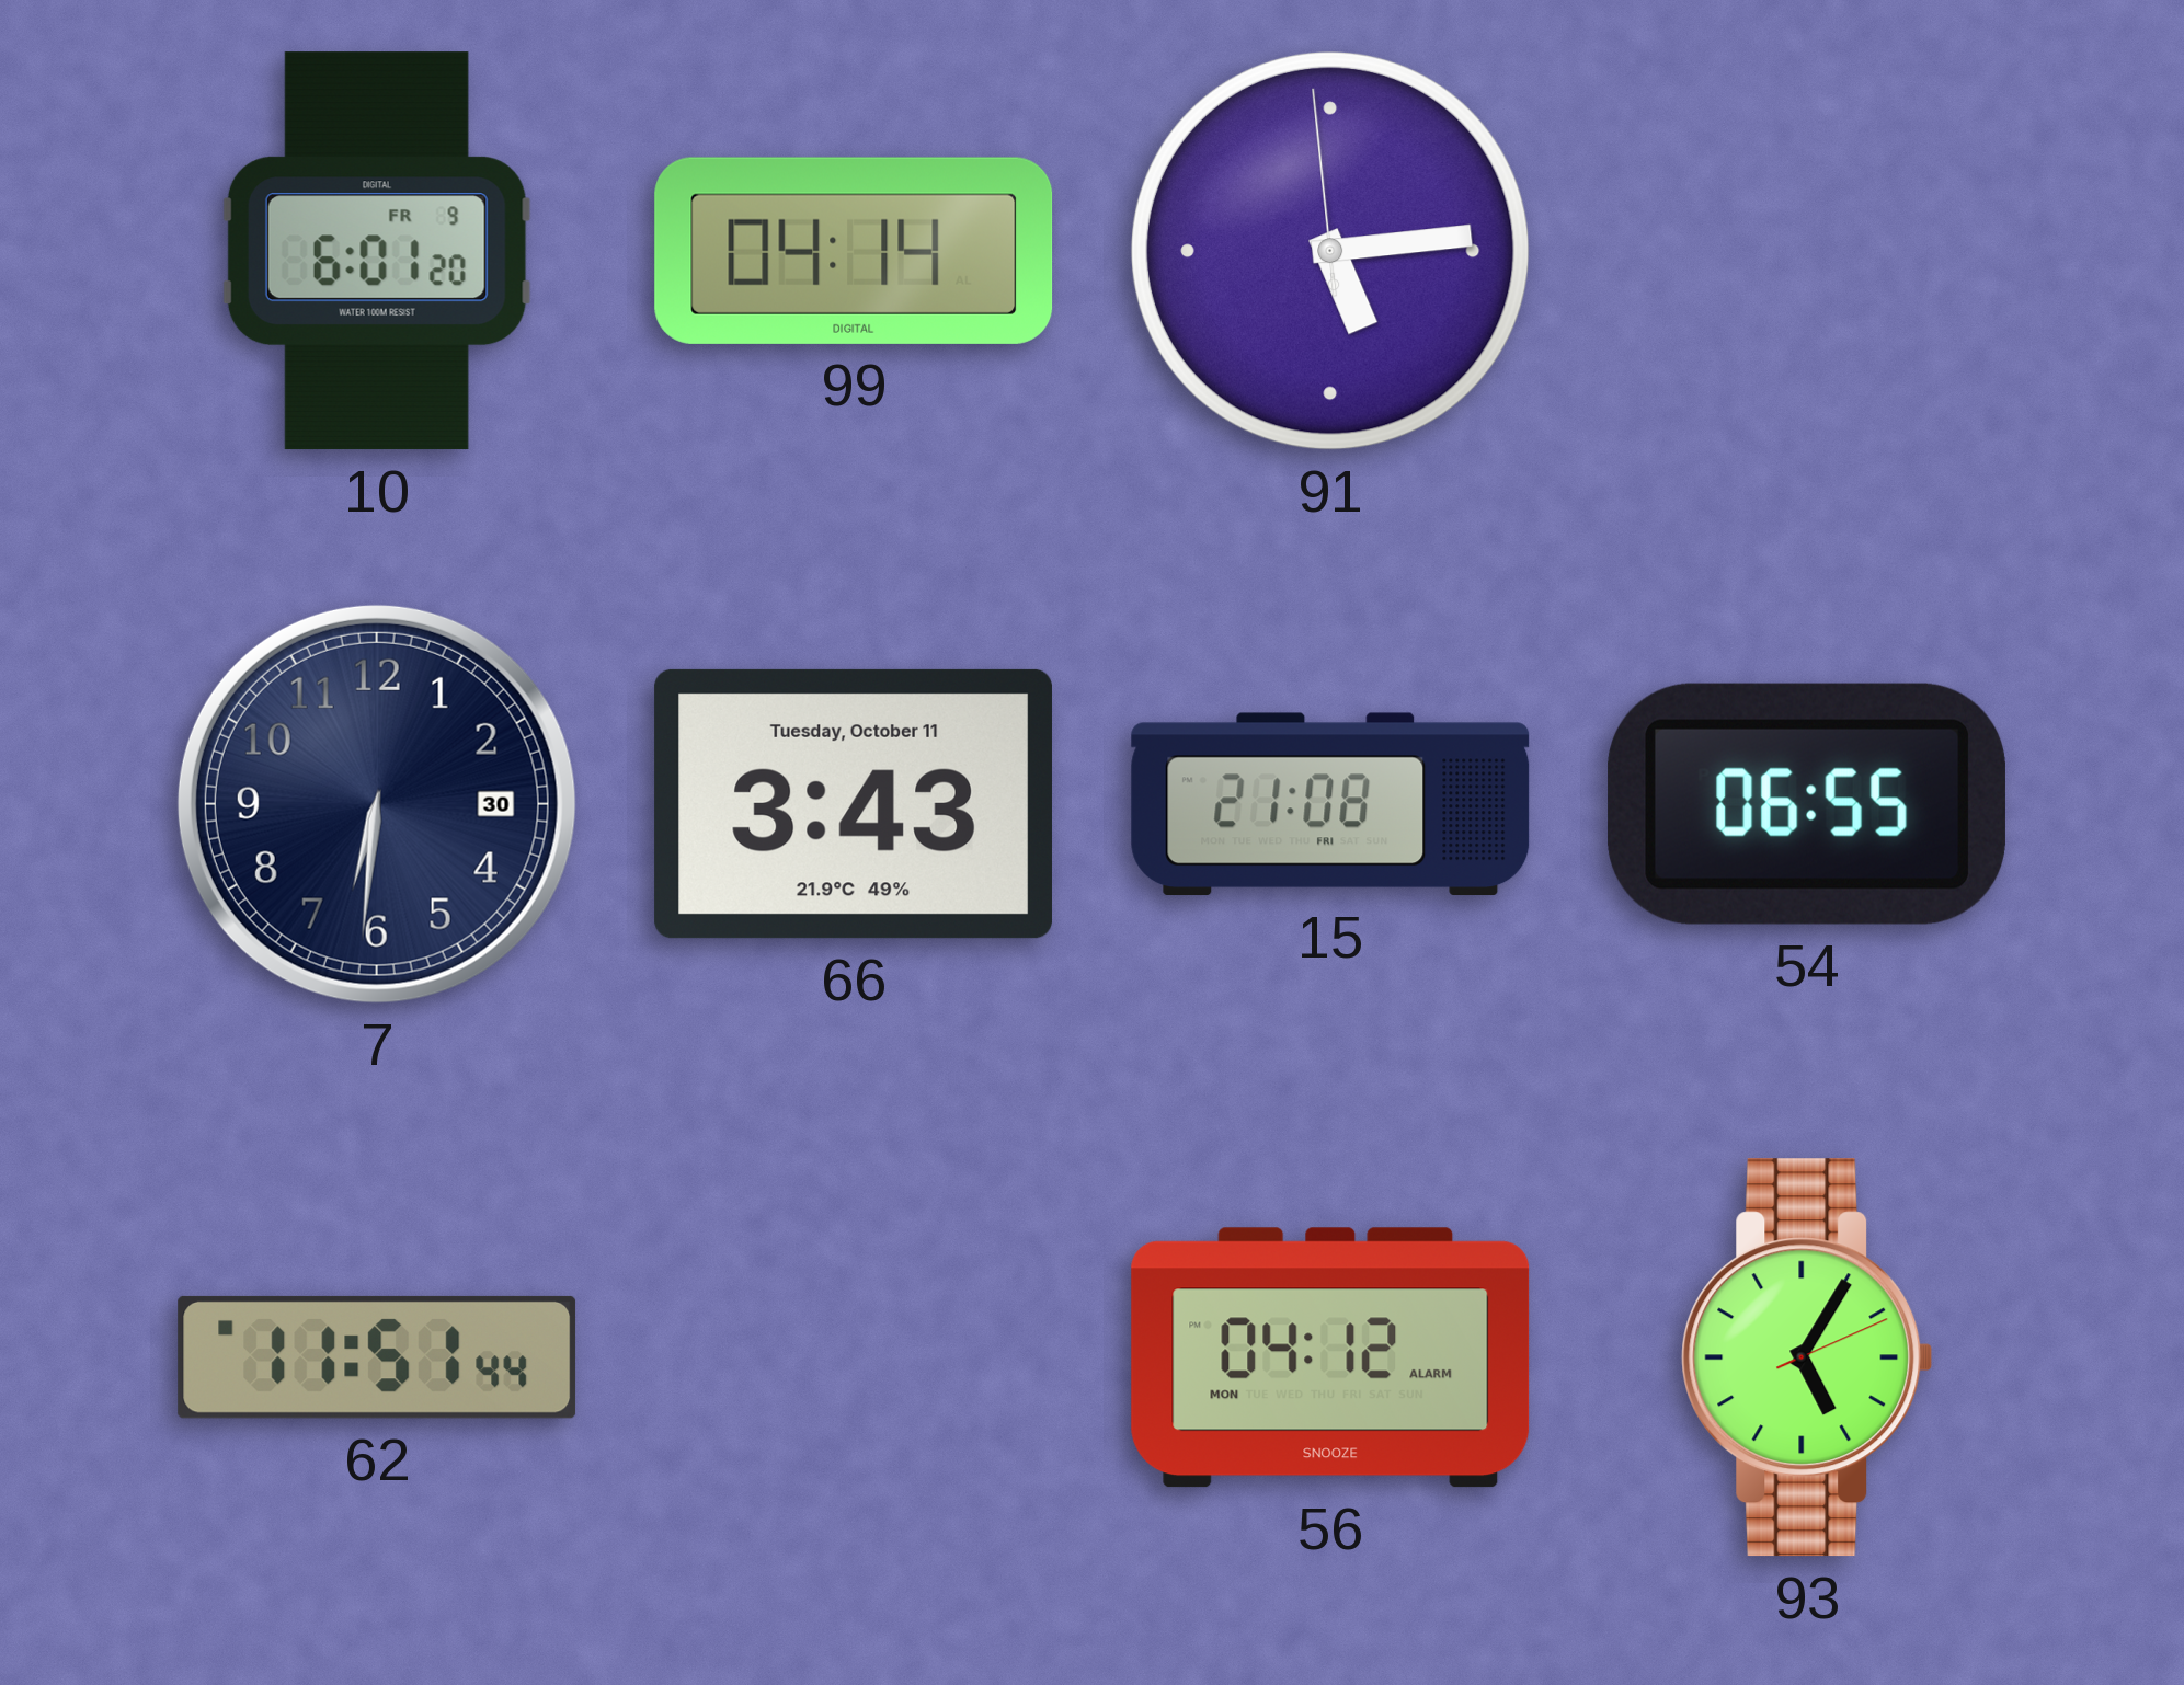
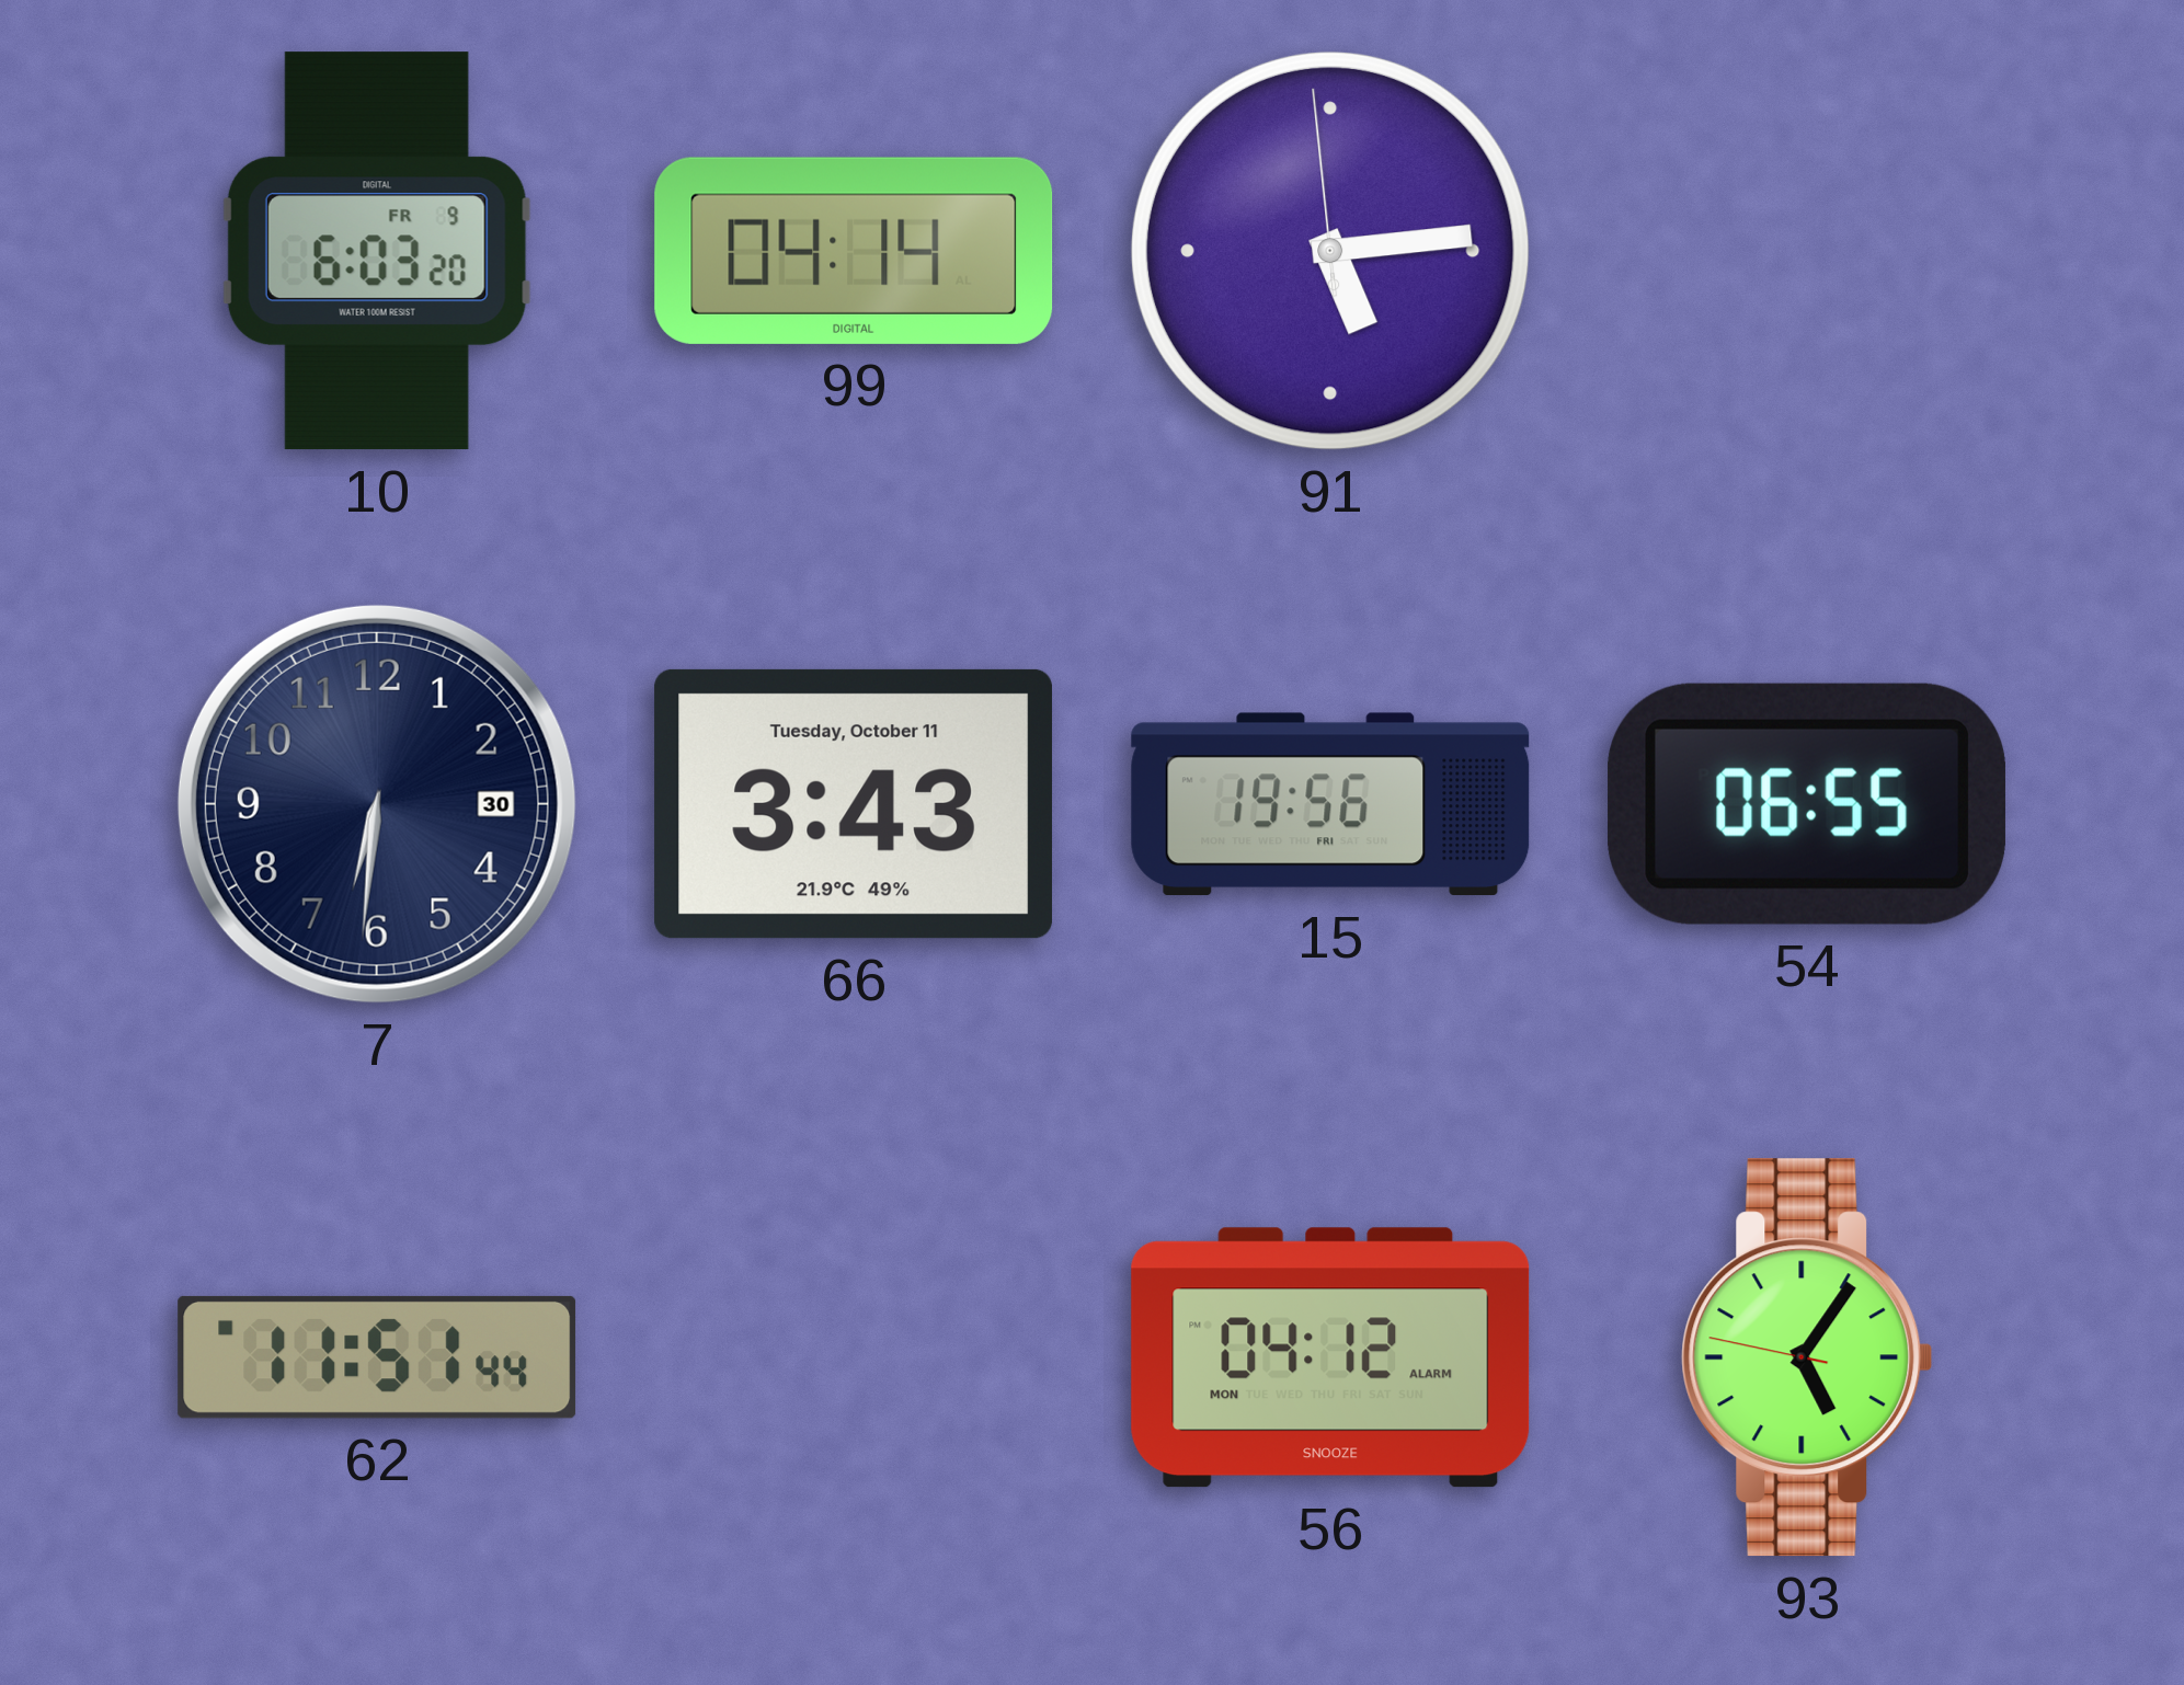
10: 6:01 -> 6:03
15: 21:08 -> 19:56
93: 5:05:11 -> 5:05:47
